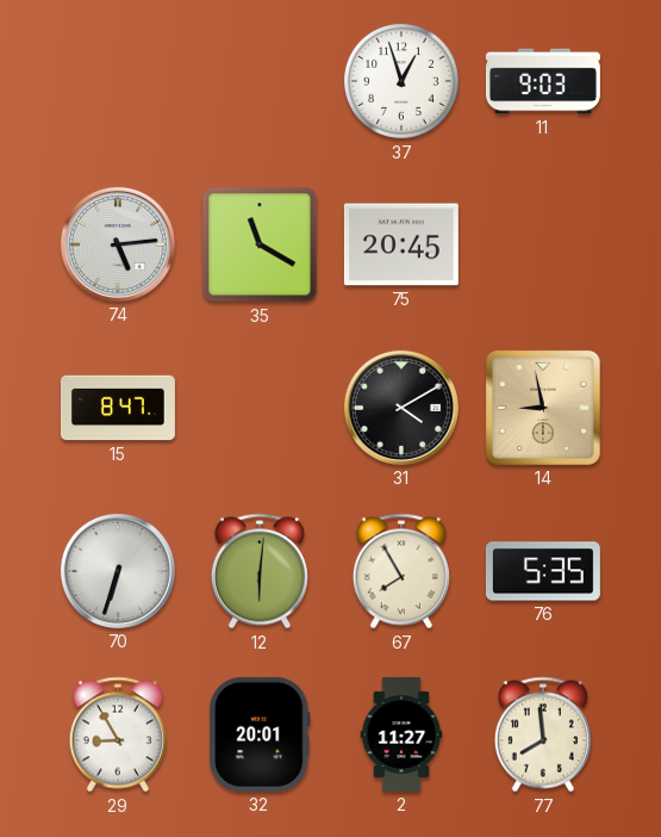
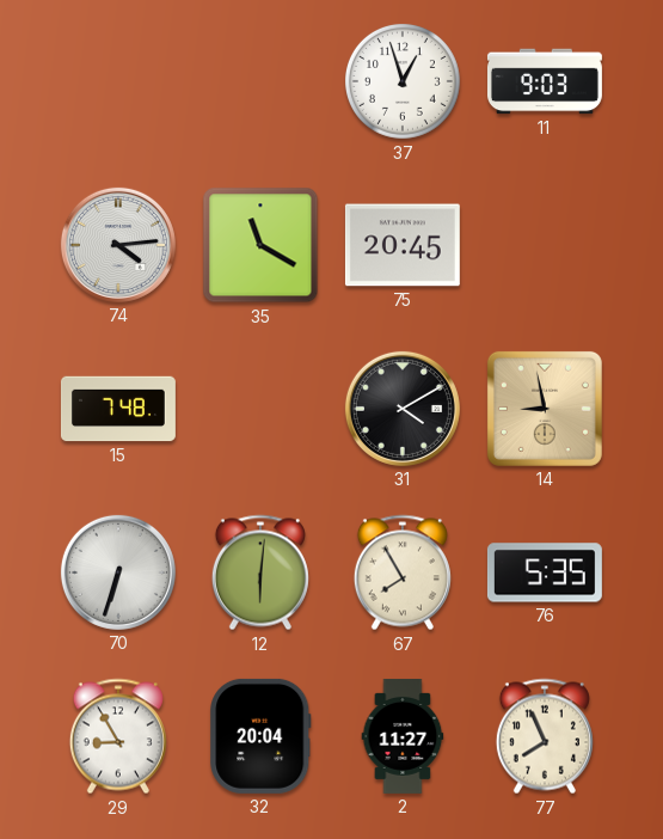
74: 5:14 -> 4:14
15: 8:47 -> 7:48
32: 20:01 -> 20:04
77: 7:59 -> 7:56
